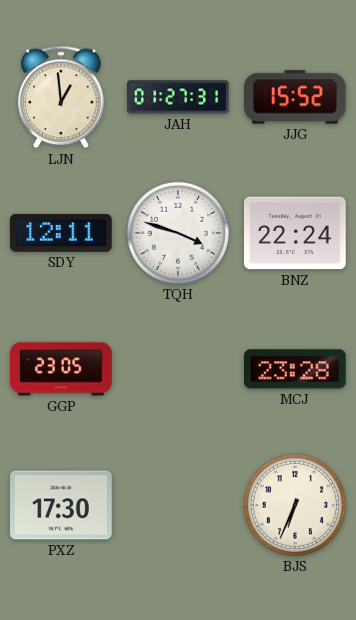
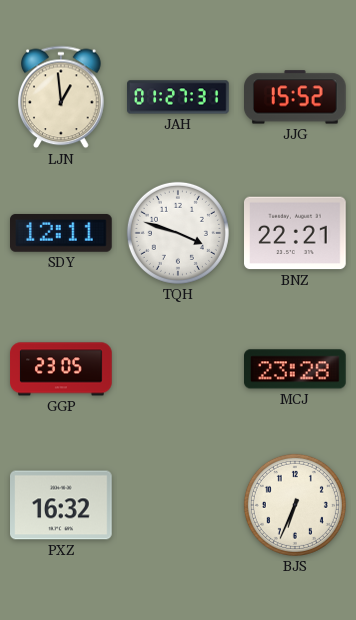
BNZ: 22:24 -> 22:21
PXZ: 17:30 -> 16:32
